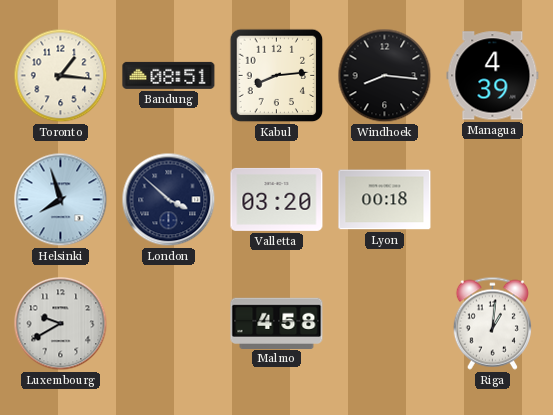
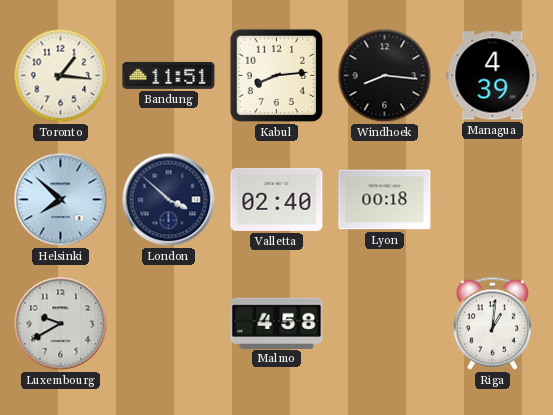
Bandung: 08:51 -> 11:51
Helsinki: 7:57 -> 7:52
Valletta: 03:20 -> 02:40
